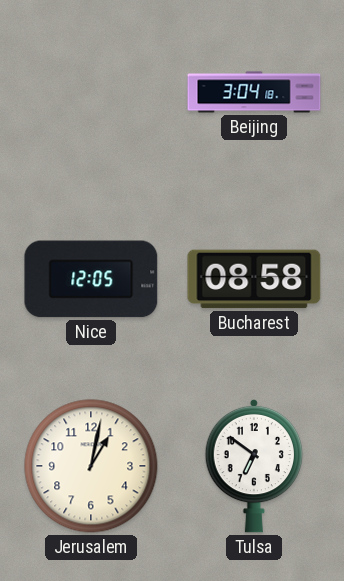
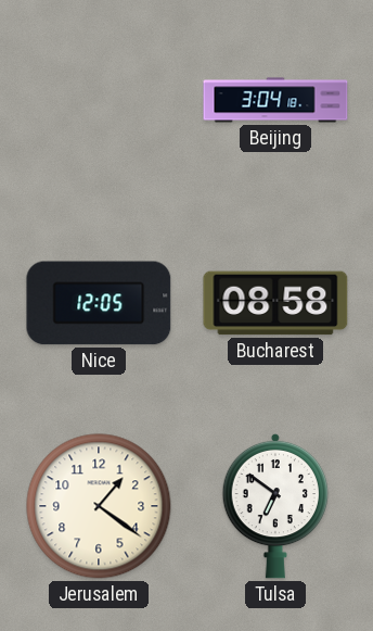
Jerusalem: 1:02 -> 1:21
